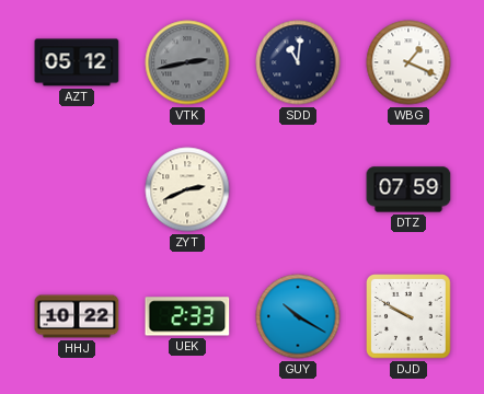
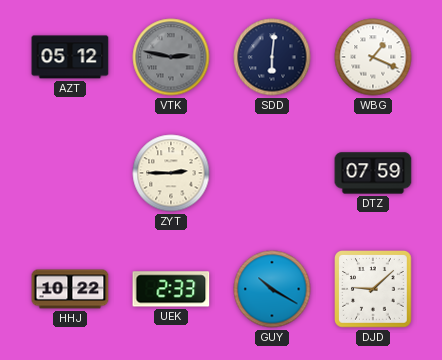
VTK: 2:43 -> 2:47
SDD: 11:01 -> 6:01
ZYT: 2:41 -> 2:45
DJD: 9:50 -> 9:08
